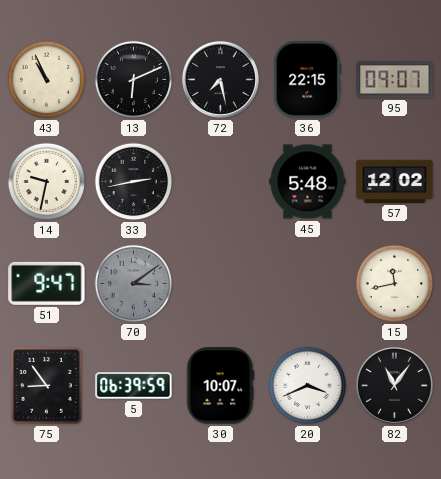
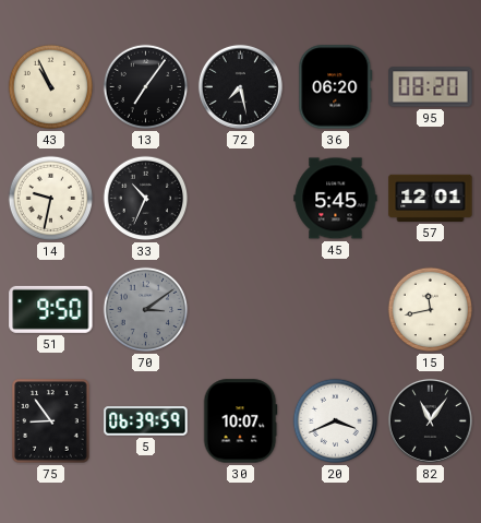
13: 6:11 -> 7:06
36: 22:15 -> 06:20
95: 09:07 -> 08:20
33: 2:43 -> 10:34
45: 5:48 -> 5:45
57: 12:02 -> 12:01
51: 9:47 -> 9:50
